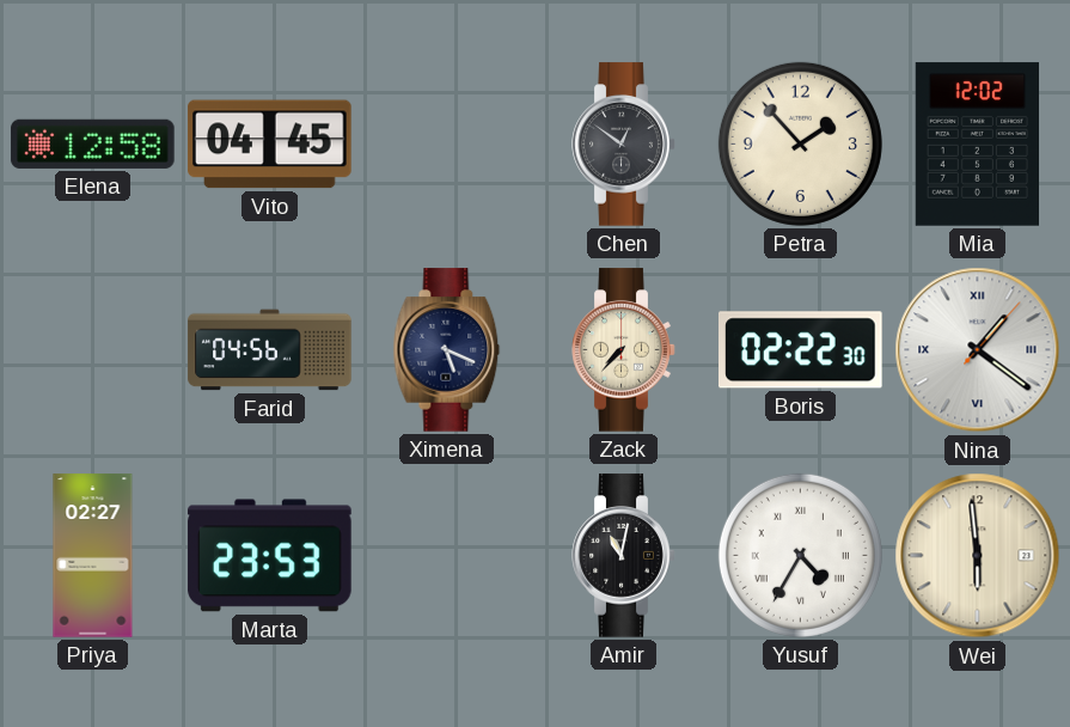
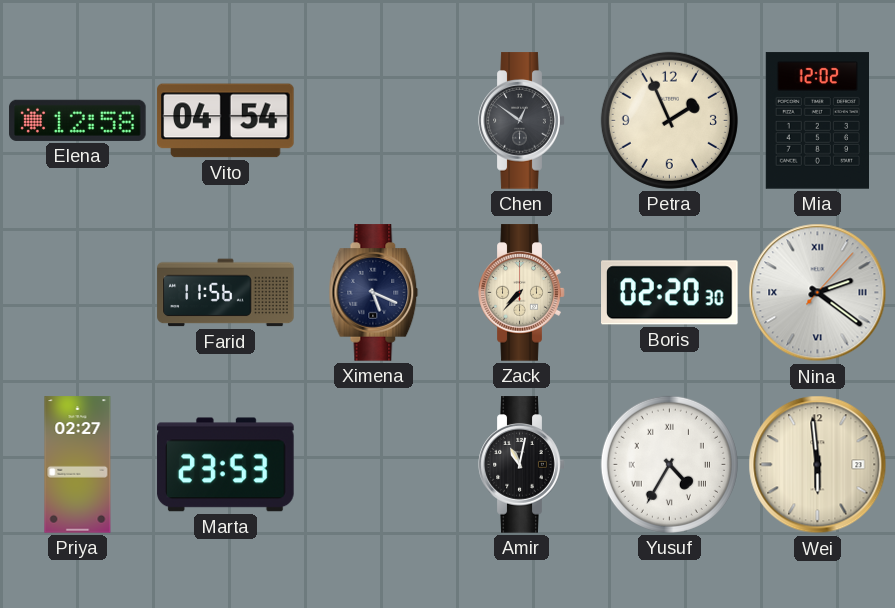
Vito: 04:45 -> 04:54
Petra: 1:53 -> 1:56
Farid: 04:56 -> 11:56
Boris: 02:22 -> 02:20
Nina: 1:21 -> 2:21
